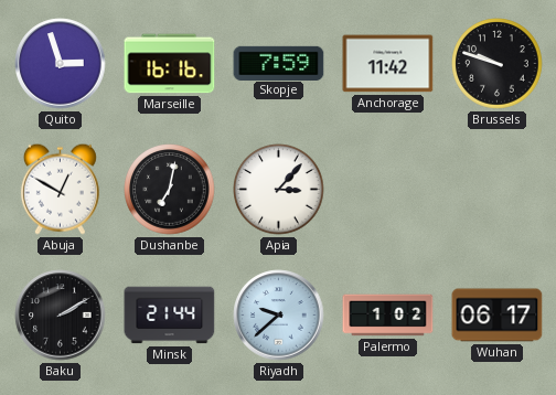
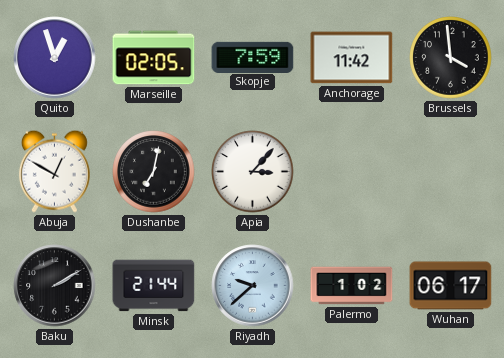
Quito: 2:57 -> 12:57
Marseille: 16:16 -> 02:05
Brussels: 9:48 -> 3:59
